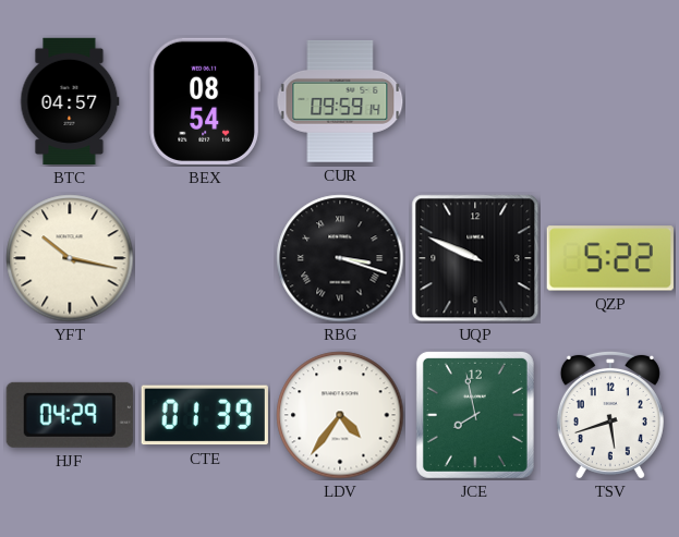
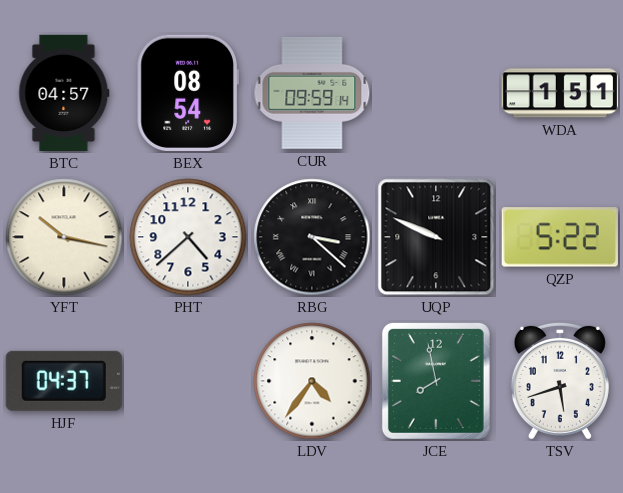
WDA: none -> 1:51
PHT: none -> 4:38
RBG: 3:18 -> 3:22
HJF: 04:29 -> 04:37
CTE: 01:39 -> none
